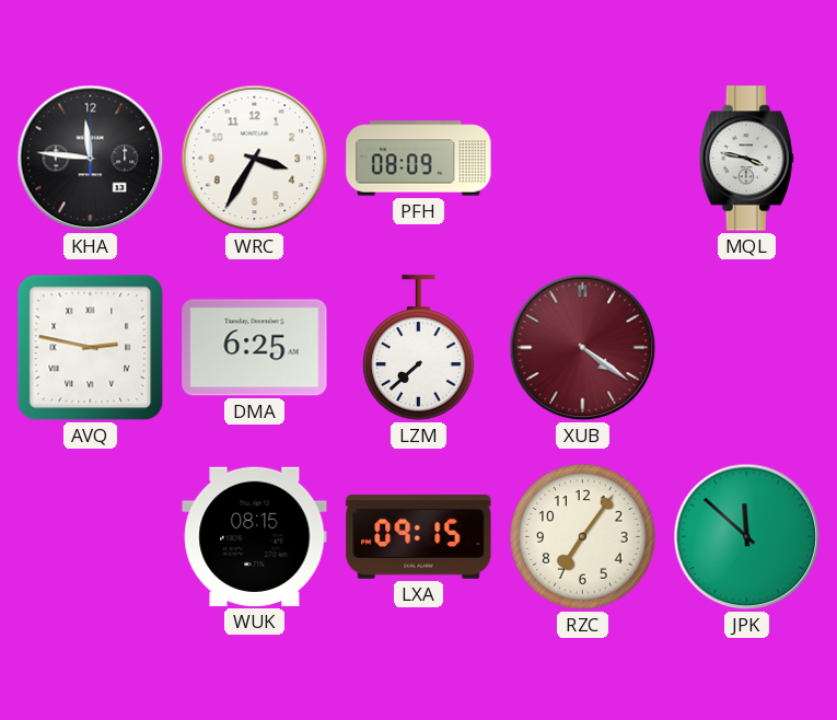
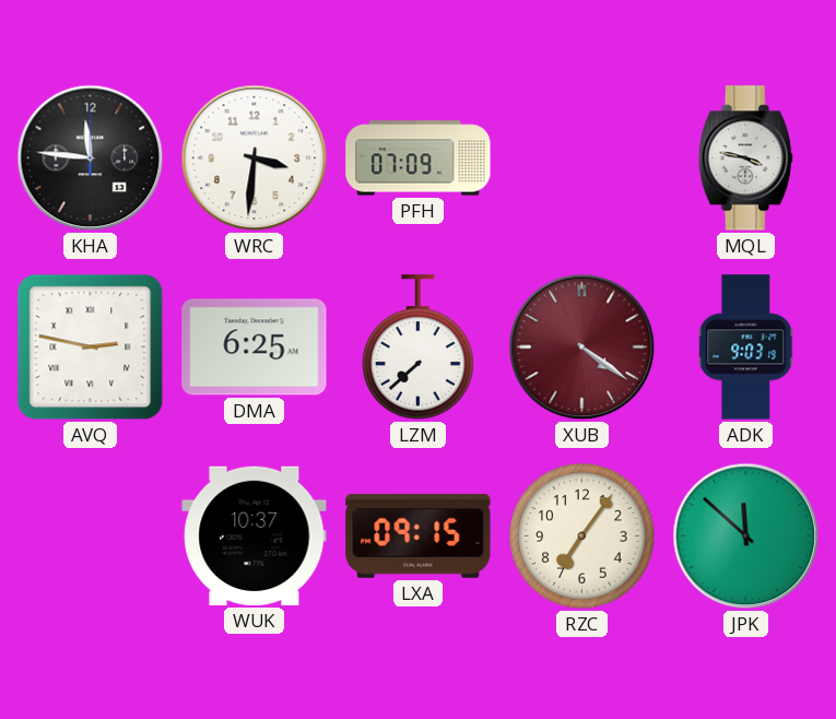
WRC: 3:35 -> 3:31
PFH: 08:09 -> 07:09
ADK: none -> 9:03
WUK: 08:15 -> 10:37
